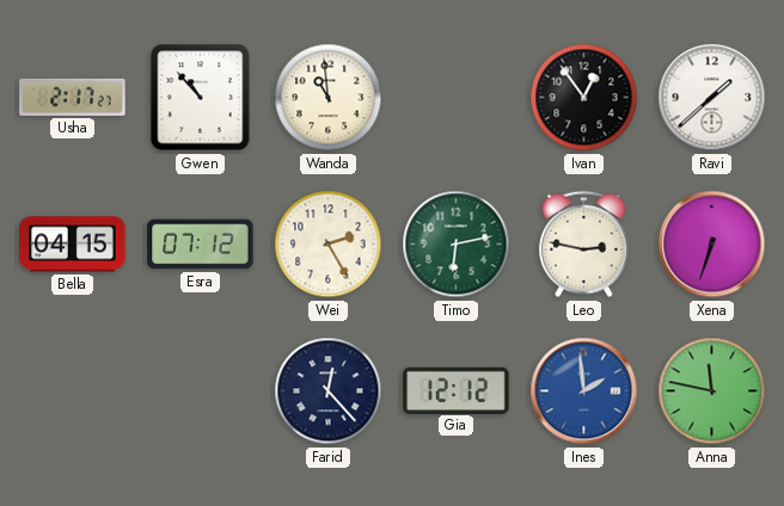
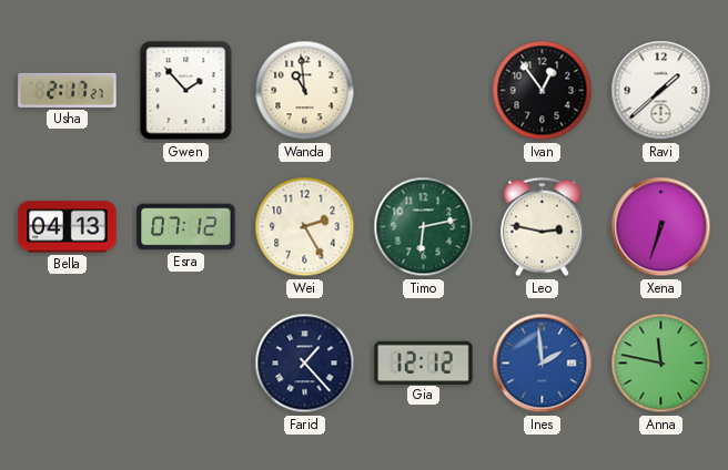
Gwen: 10:53 -> 1:53
Bella: 04:15 -> 04:13
Farid: 12:23 -> 1:23
